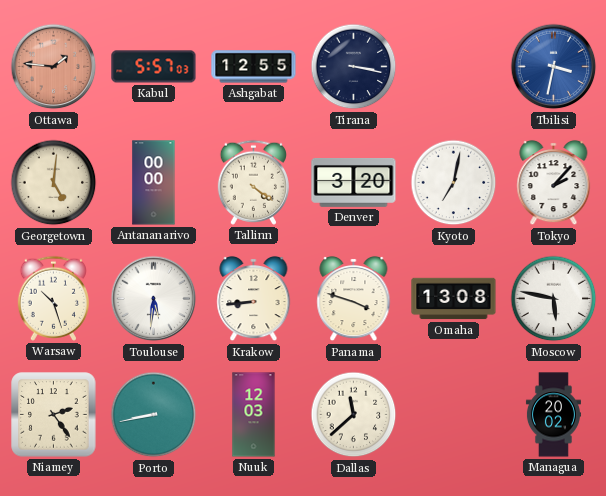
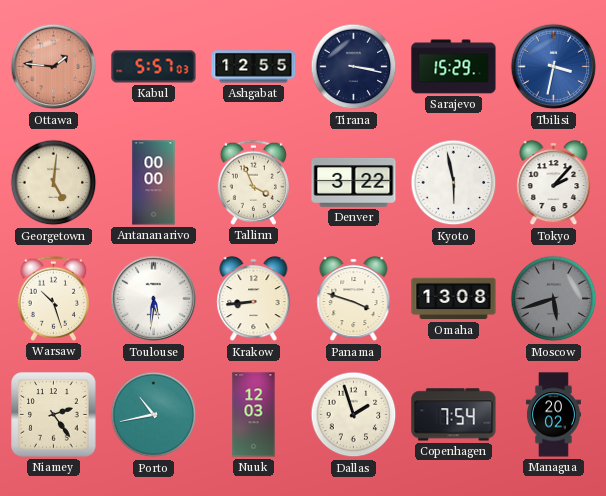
Sarajevo: none -> 15:29
Tallinn: 4:21 -> 3:56
Denver: 3:20 -> 3:22
Kyoto: 7:02 -> 5:58
Moscow: 5:47 -> 5:42
Moscow dial: white -> grey
Porto: 8:43 -> 10:43
Dallas: 11:38 -> 1:57
Copenhagen: none -> 7:54
